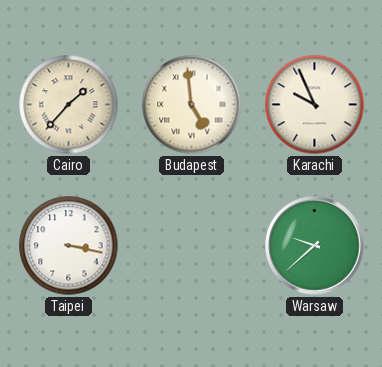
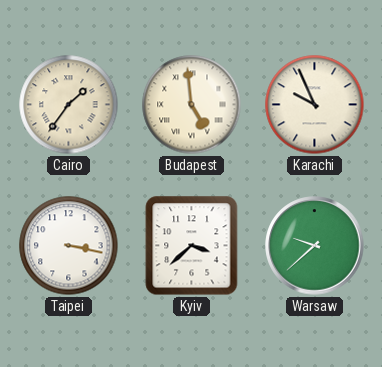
Cairo: 1:37 -> 1:36
Kyiv: none -> 3:38
